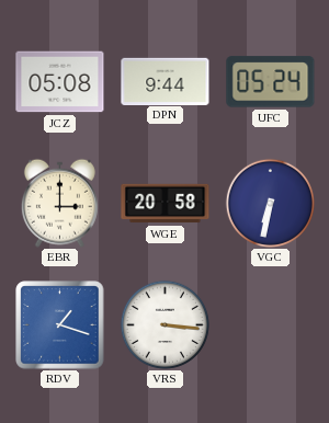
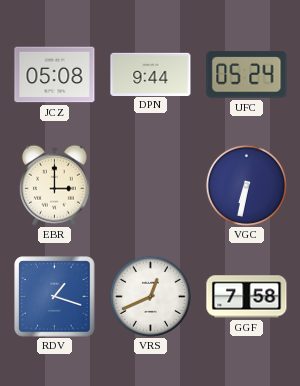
WGE: 20:58 -> none
VRS: 3:16 -> 12:41
GGF: none -> 7:58
